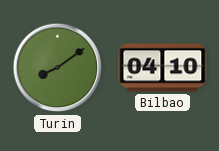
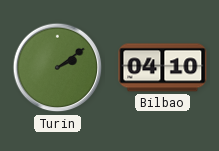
Turin: 8:09 -> 2:09
